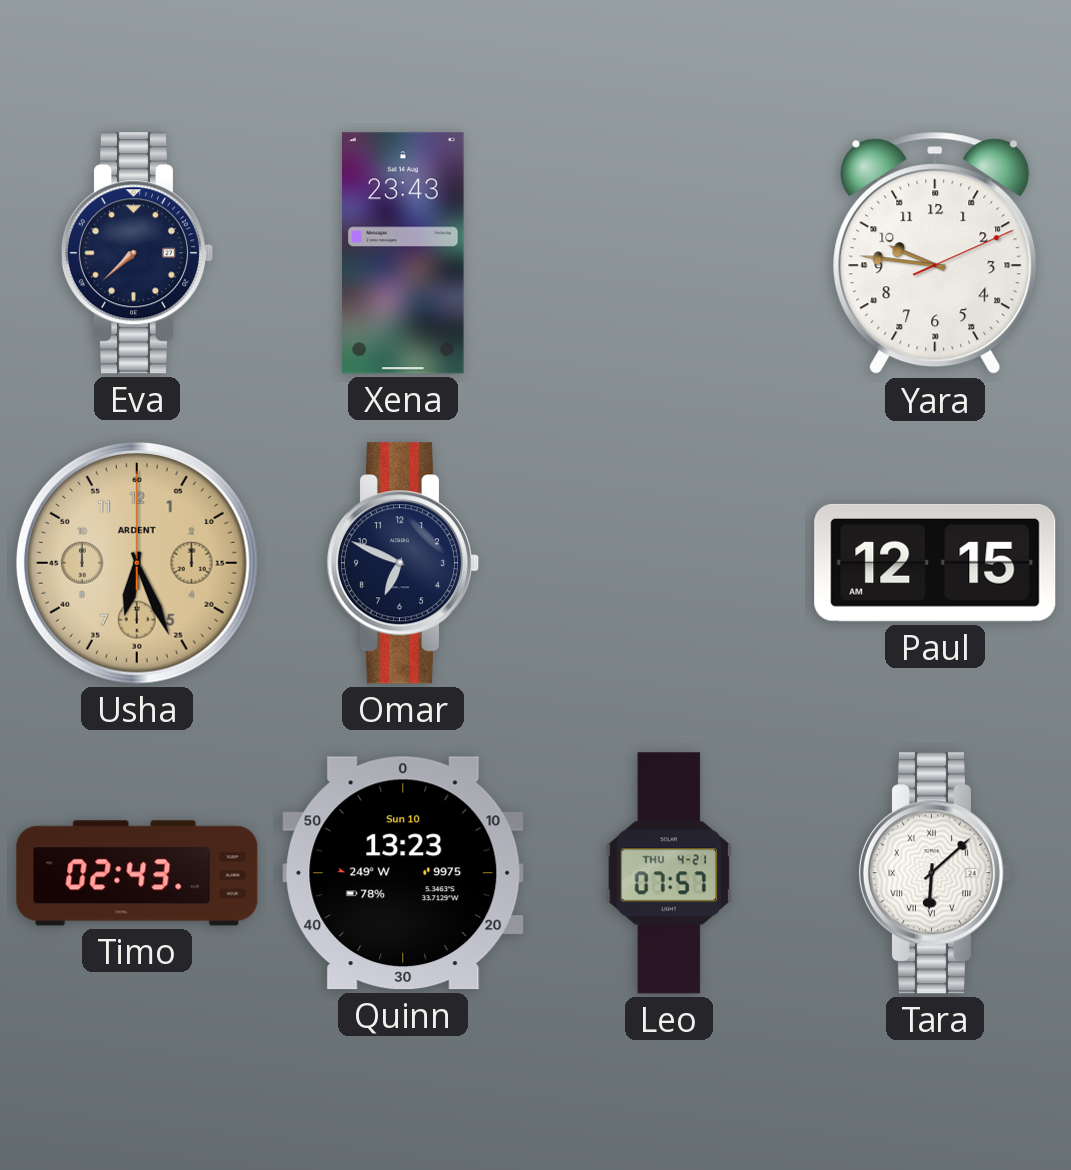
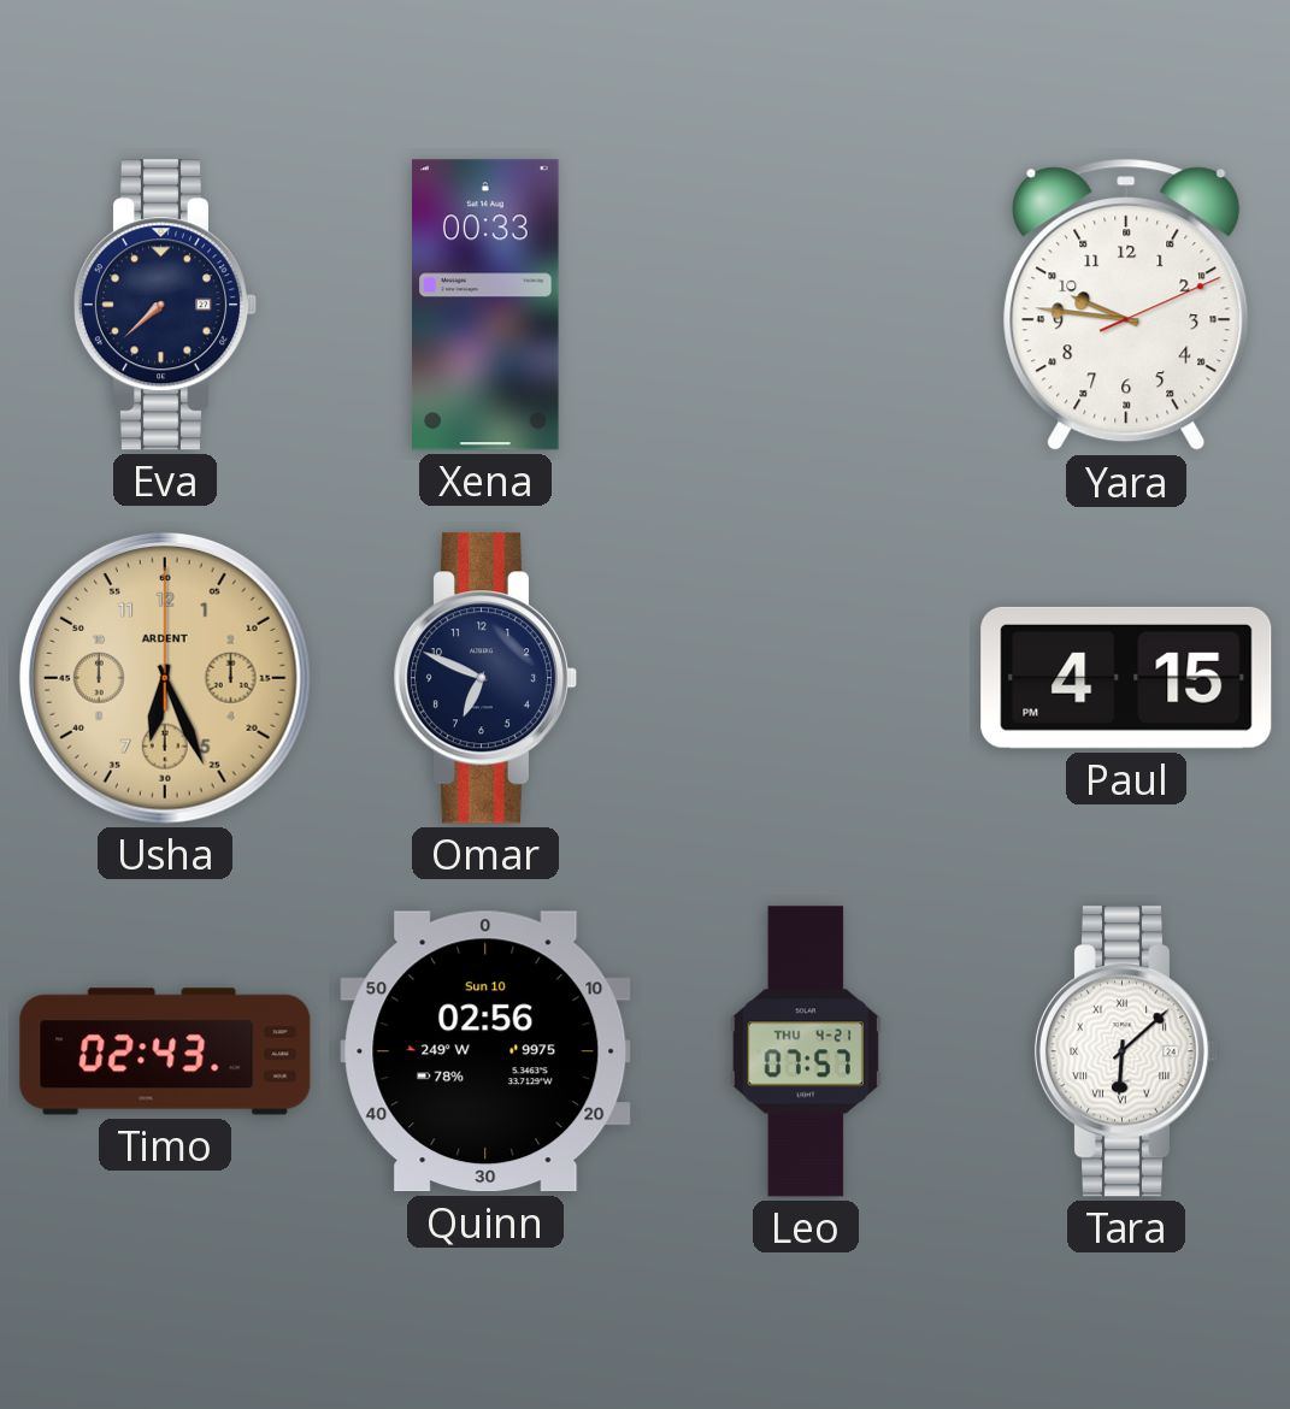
Xena: 23:43 -> 00:33
Paul: 12:15 -> 4:15
Quinn: 13:23 -> 02:56
